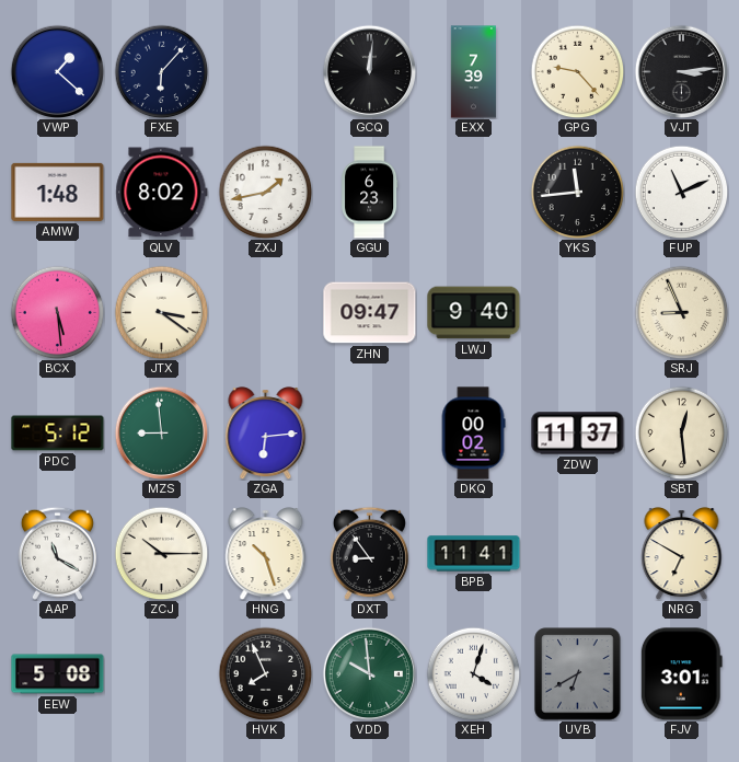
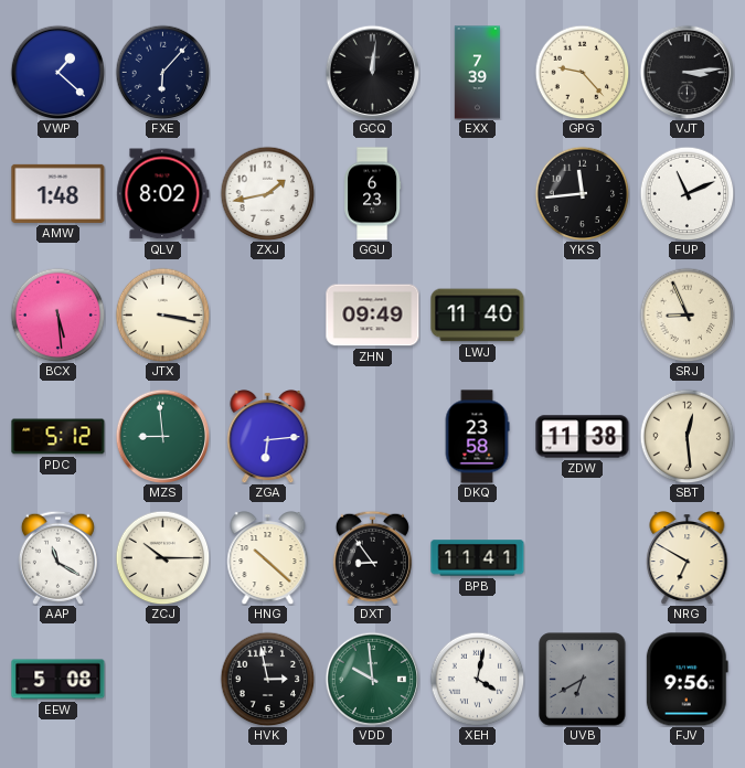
JTX: 3:21 -> 3:17
ZHN: 09:47 -> 09:49
LWJ: 9:40 -> 11:40
DKQ: 00:02 -> 23:58
ZDW: 11:37 -> 11:38
HNG: 10:27 -> 10:22
HVK: 7:56 -> 2:58
XEH: 4:03 -> 4:02
FJV: 3:01 -> 9:56
